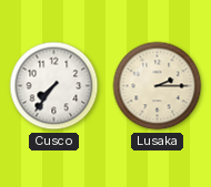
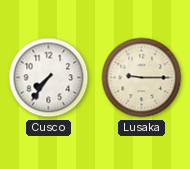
Lusaka: 2:15 -> 9:15
